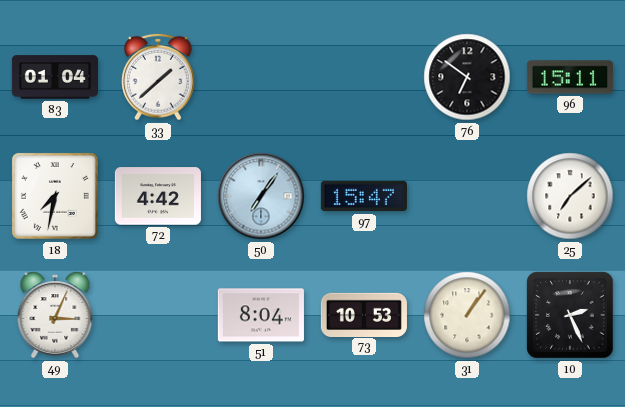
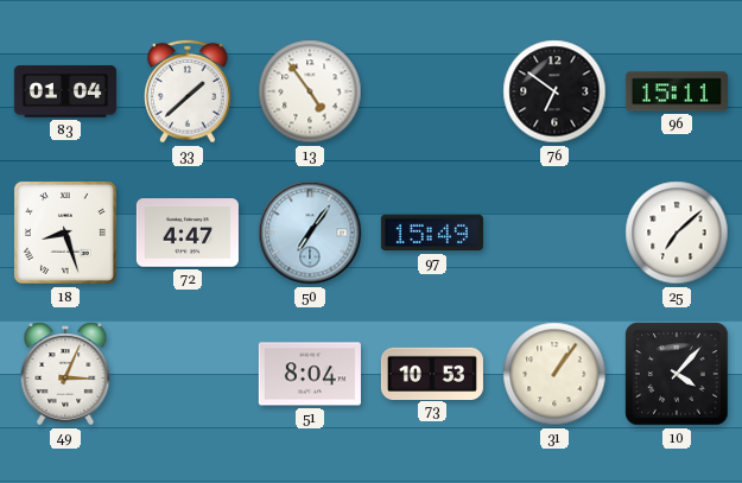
13: none -> 4:54
18: 7:32 -> 8:27
72: 4:42 -> 4:47
97: 15:47 -> 15:49
10: 2:26 -> 4:07
